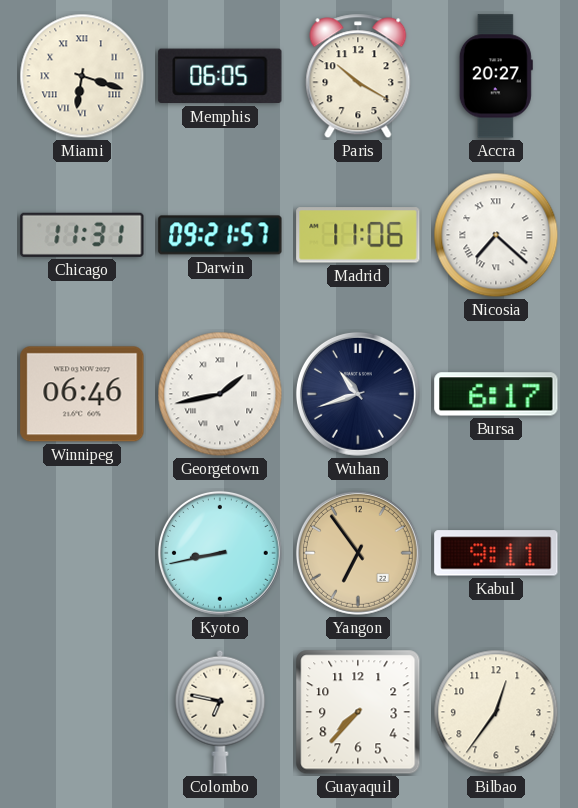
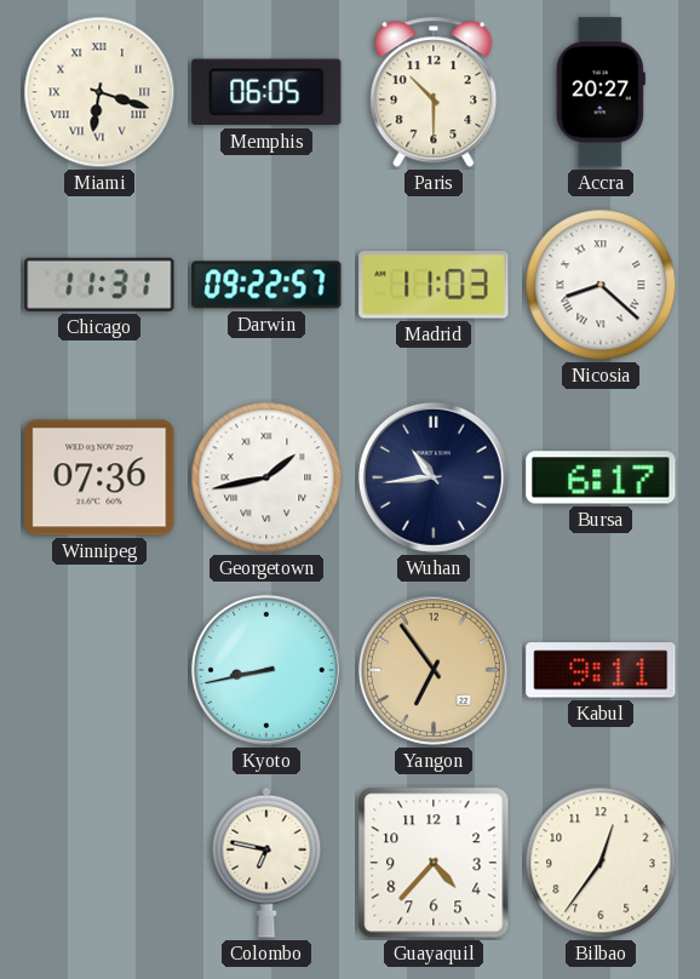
Paris: 10:20 -> 10:30
Darwin: 09:21 -> 09:22
Madrid: 11:06 -> 11:03
Nicosia: 7:22 -> 8:22
Winnipeg: 06:46 -> 07:36
Wuhan: 10:42 -> 10:44
Guayaquil: 7:37 -> 4:37
